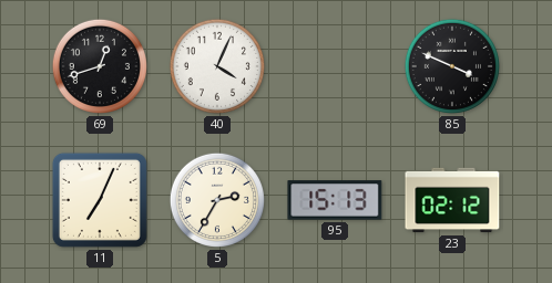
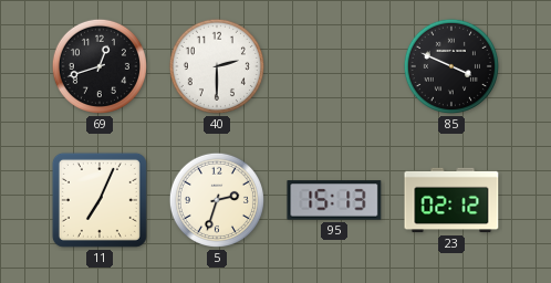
40: 4:04 -> 2:30
5: 2:35 -> 2:33
